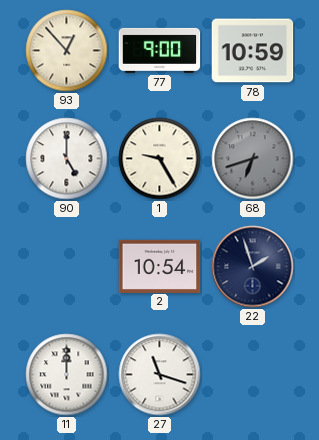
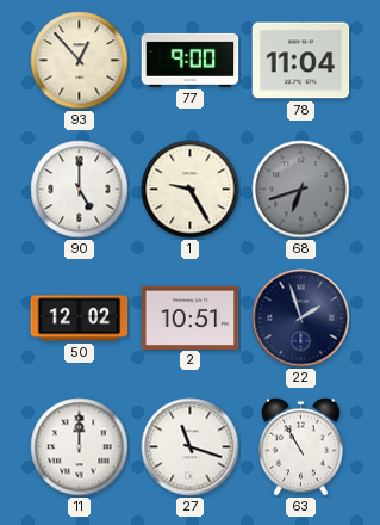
78: 10:59 -> 11:04
50: none -> 12:02
2: 10:54 -> 10:51
63: none -> 10:55
